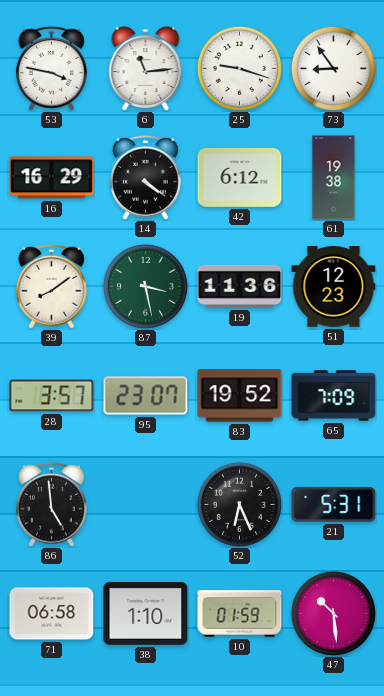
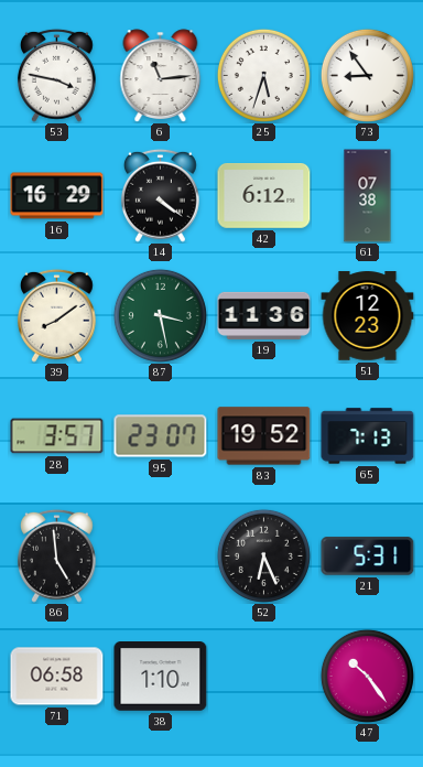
25: 9:18 -> 5:33
61: 19:38 -> 07:38
65: 7:09 -> 7:13
10: 01:59 -> none
47: 10:29 -> 10:24
